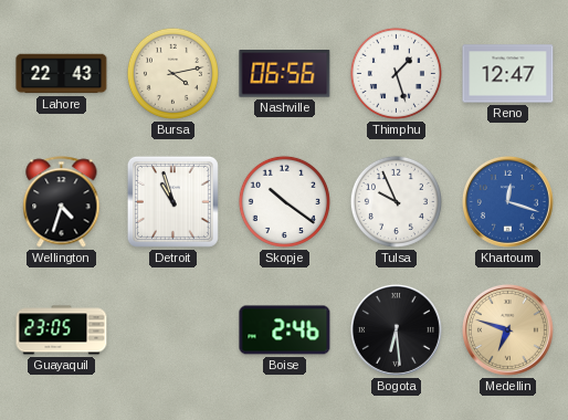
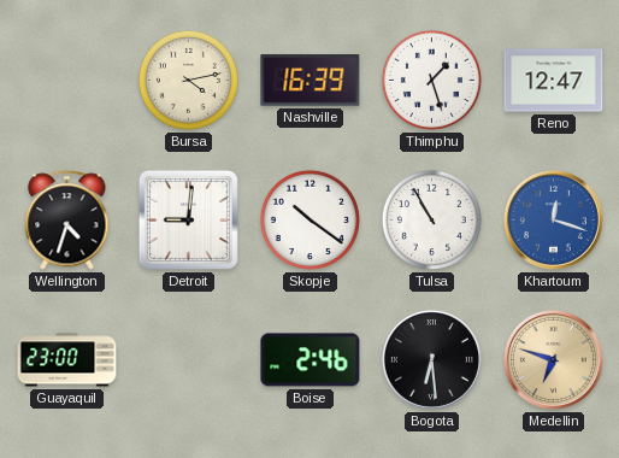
Lahore: 22:43 -> none
Nashville: 06:56 -> 16:39
Detroit: 10:57 -> 9:01
Tulsa: 9:56 -> 10:55
Guayaquil: 23:05 -> 23:00
